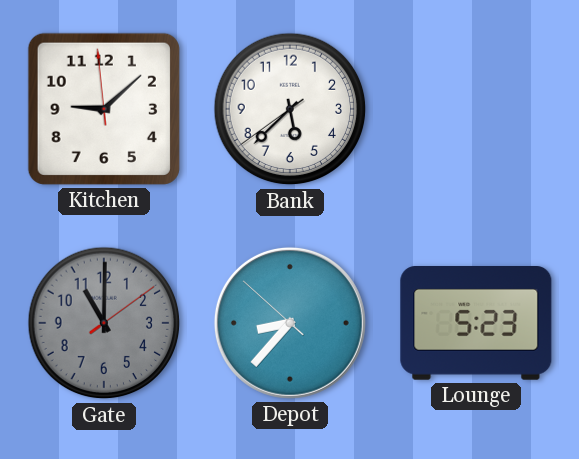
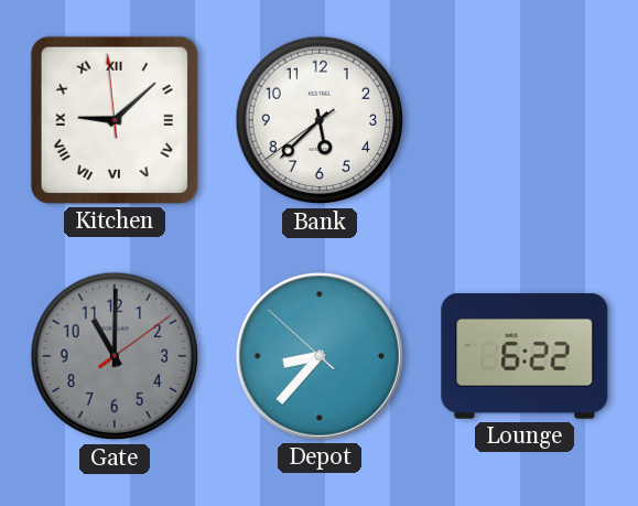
Kitchen numerals: Arabic -> Roman
Lounge: 5:23 -> 6:22
